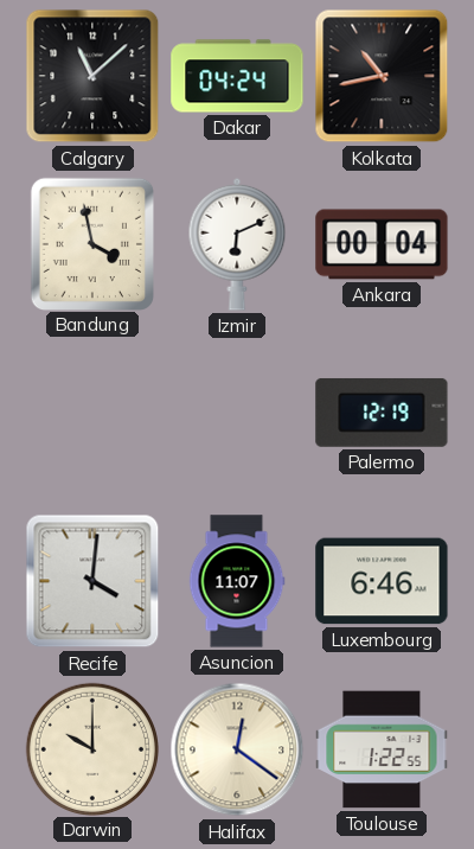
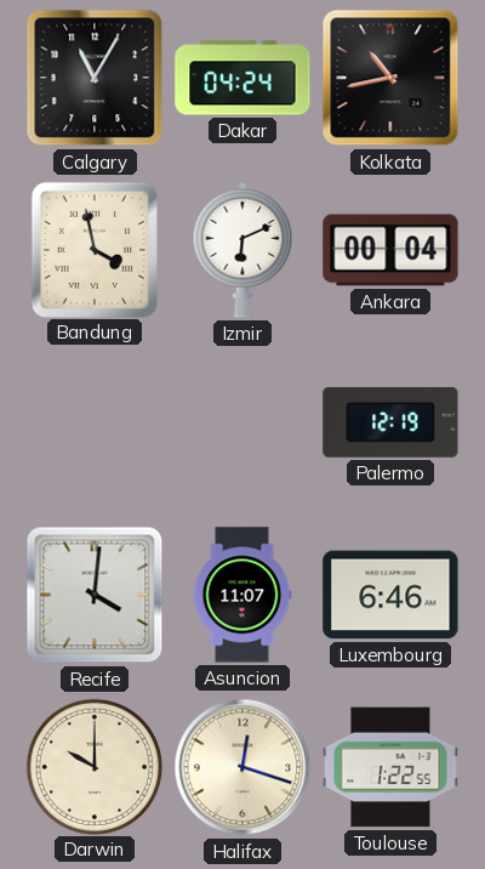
Calgary: 11:08 -> 11:05
Halifax: 12:21 -> 12:18
